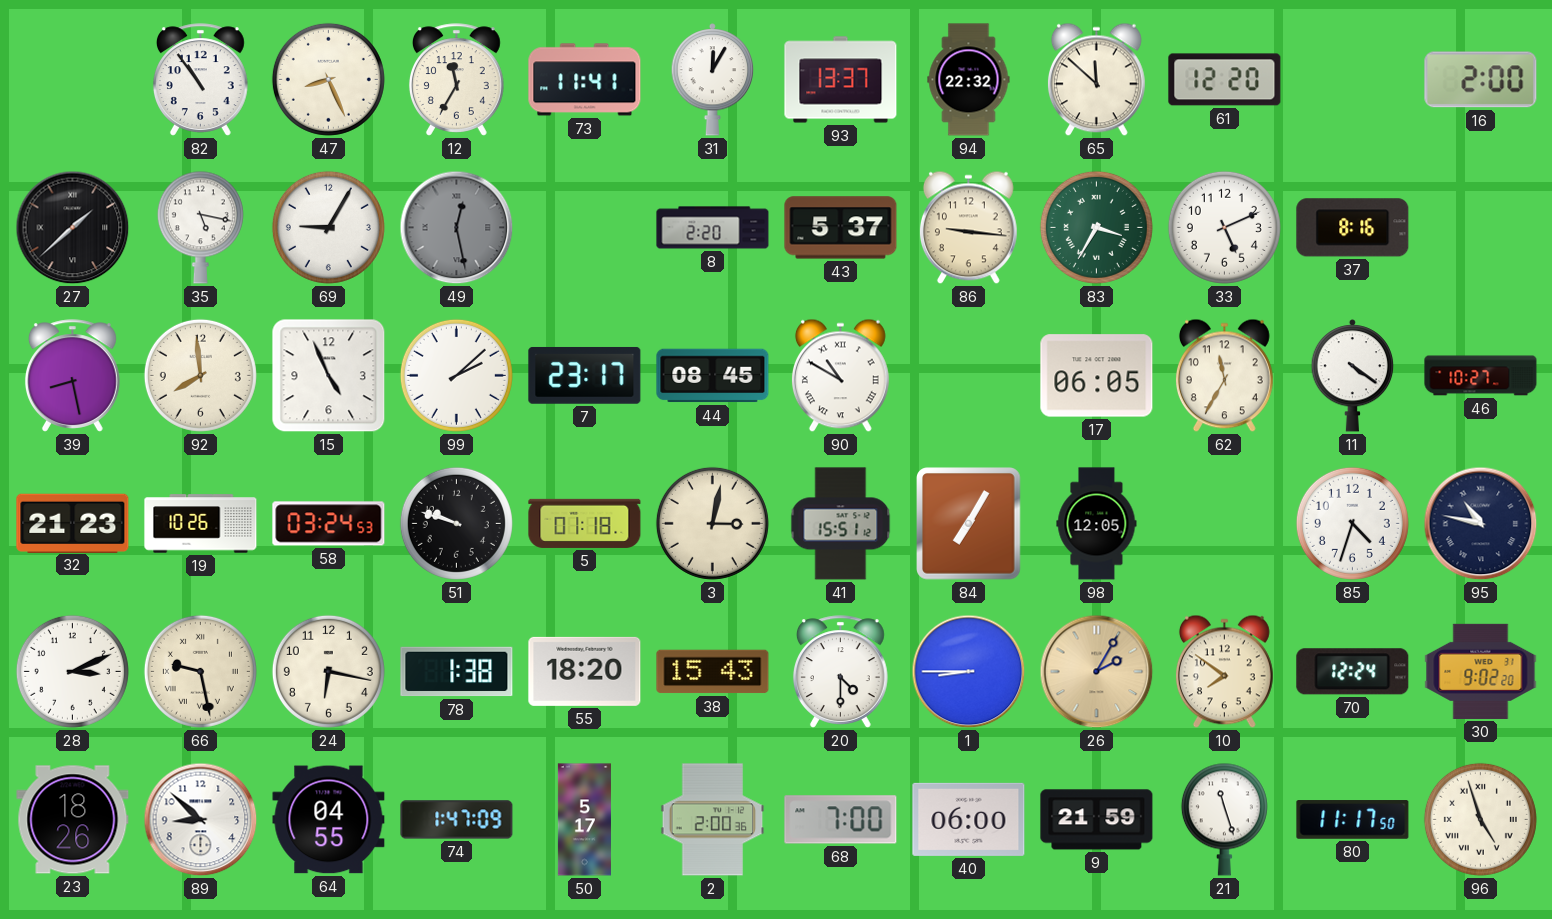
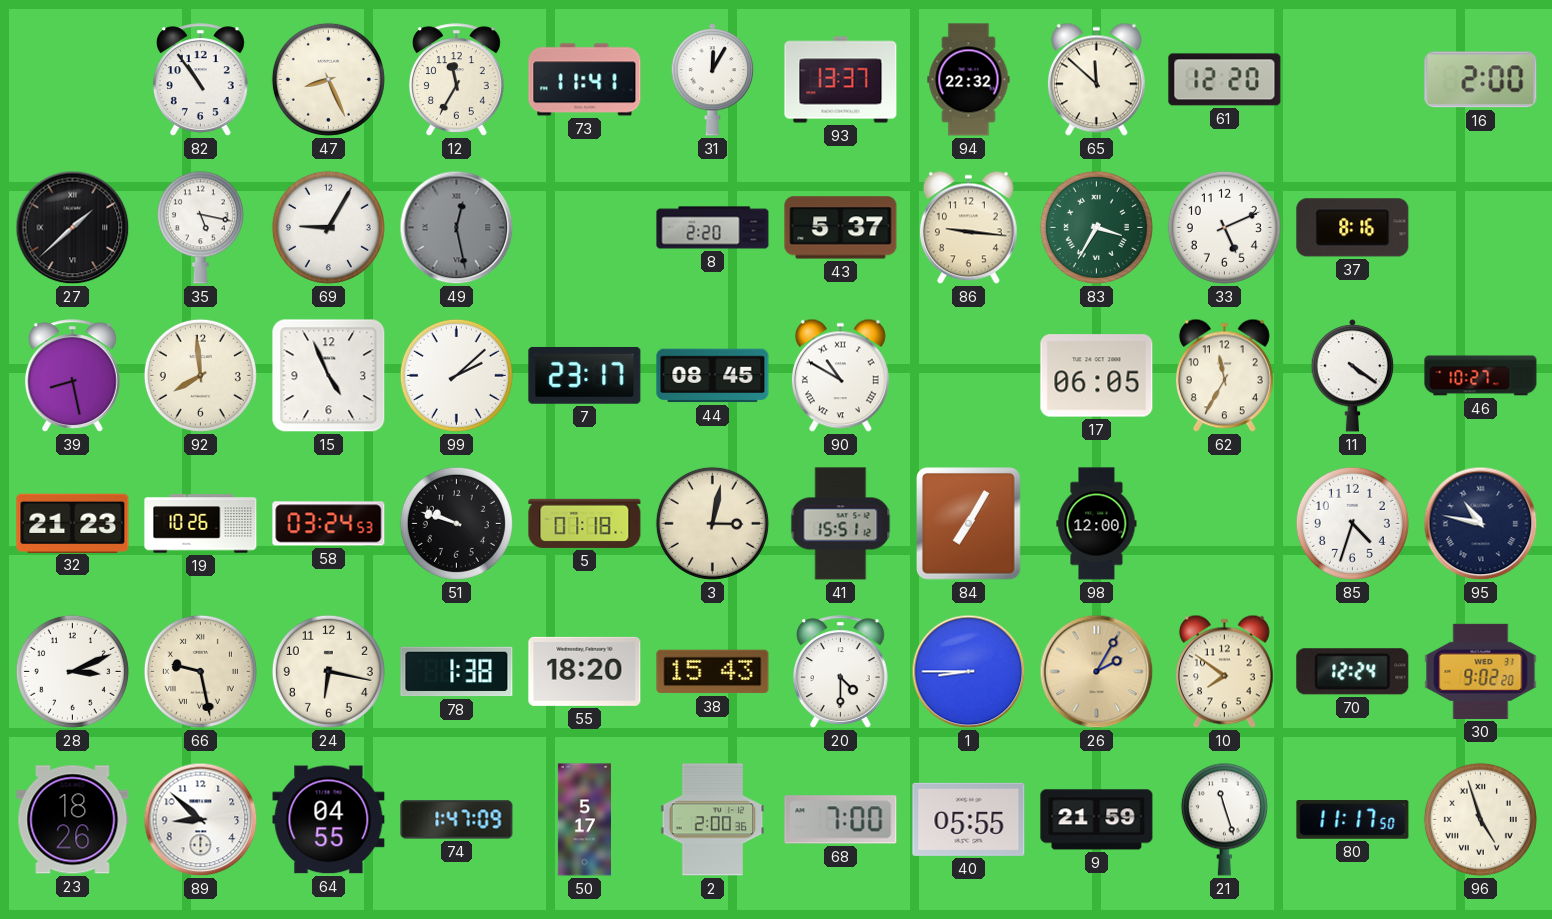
98: 12:05 -> 12:00
40: 06:00 -> 05:55
